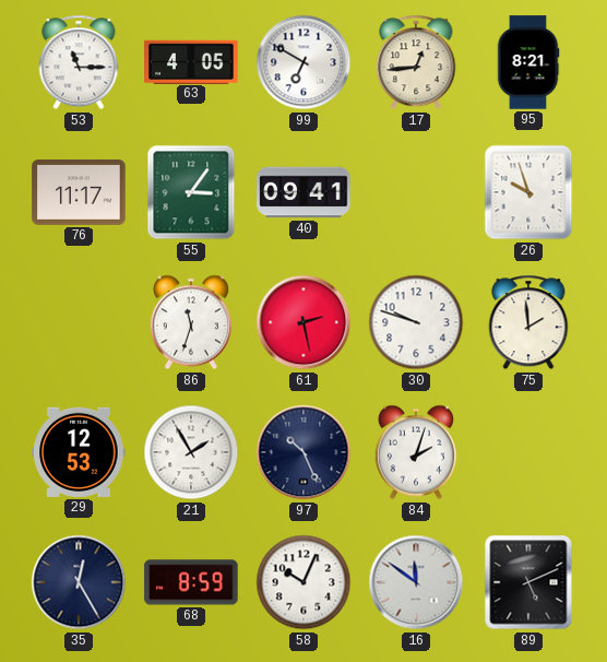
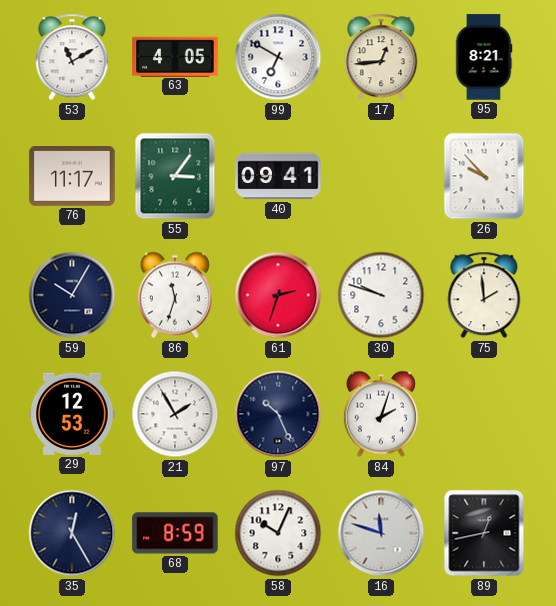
53: 11:15 -> 11:10
26: 9:57 -> 9:53
59: none -> 10:05
61: 2:28 -> 2:33
16: 11:51 -> 11:48
89: 5:11 -> 12:43
